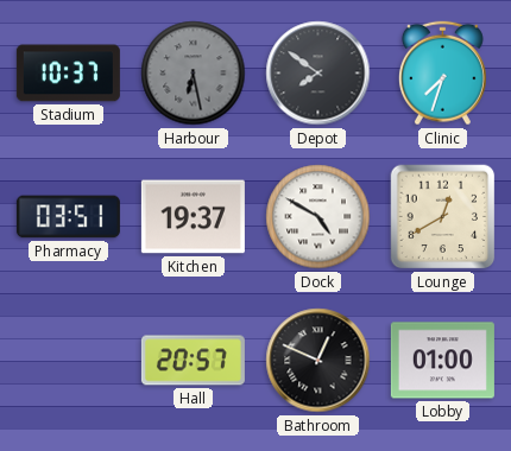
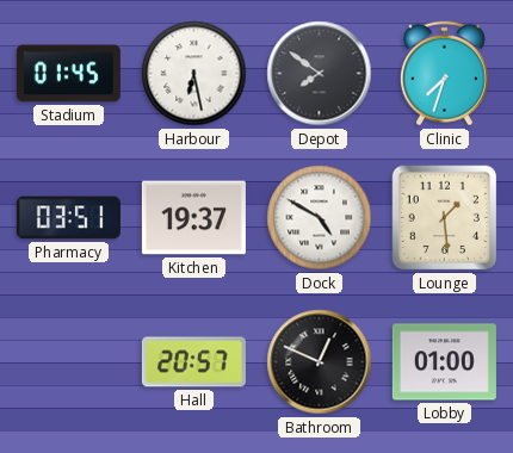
Stadium: 10:37 -> 01:45
Harbour dial: grey -> white
Lounge: 12:40 -> 1:29
